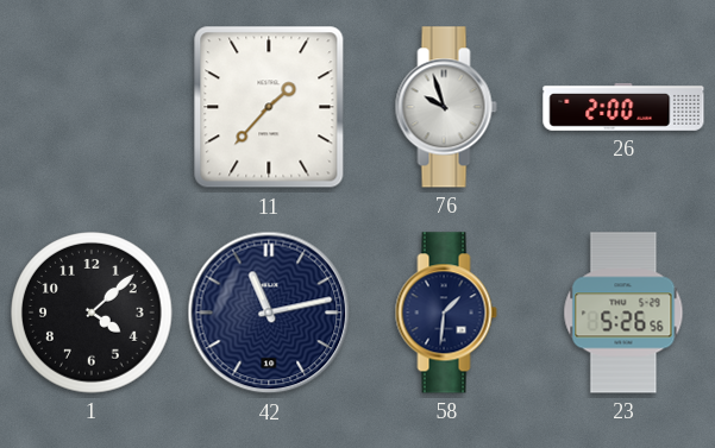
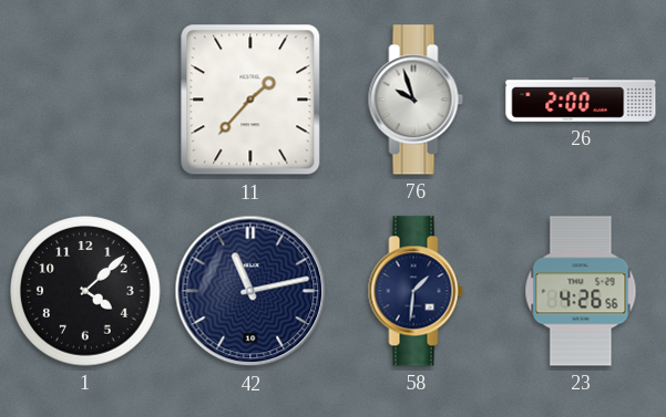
23: 5:26 -> 4:26
